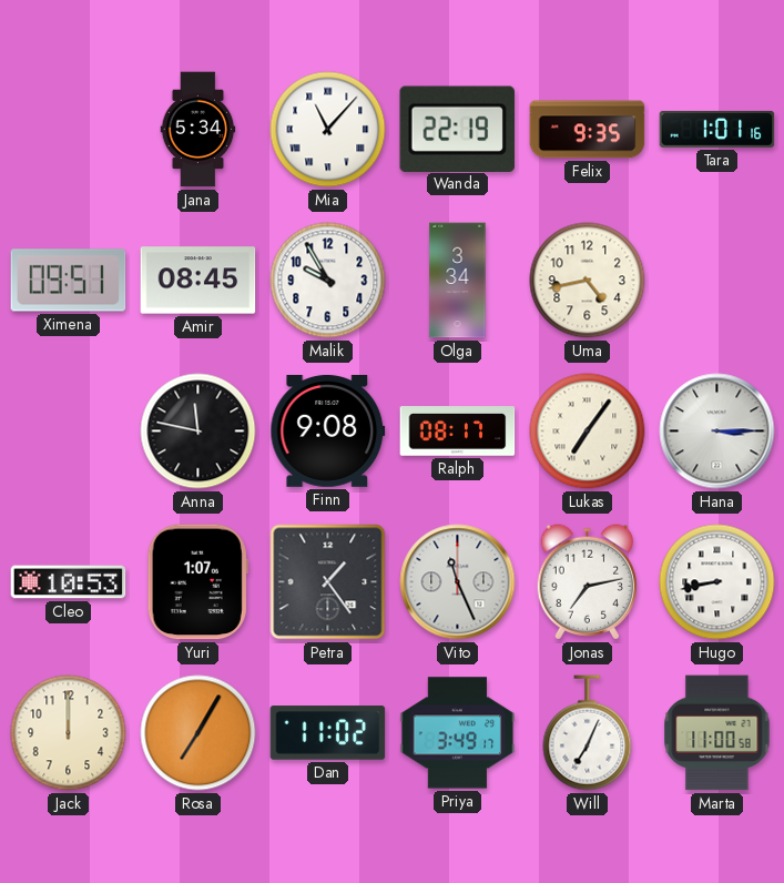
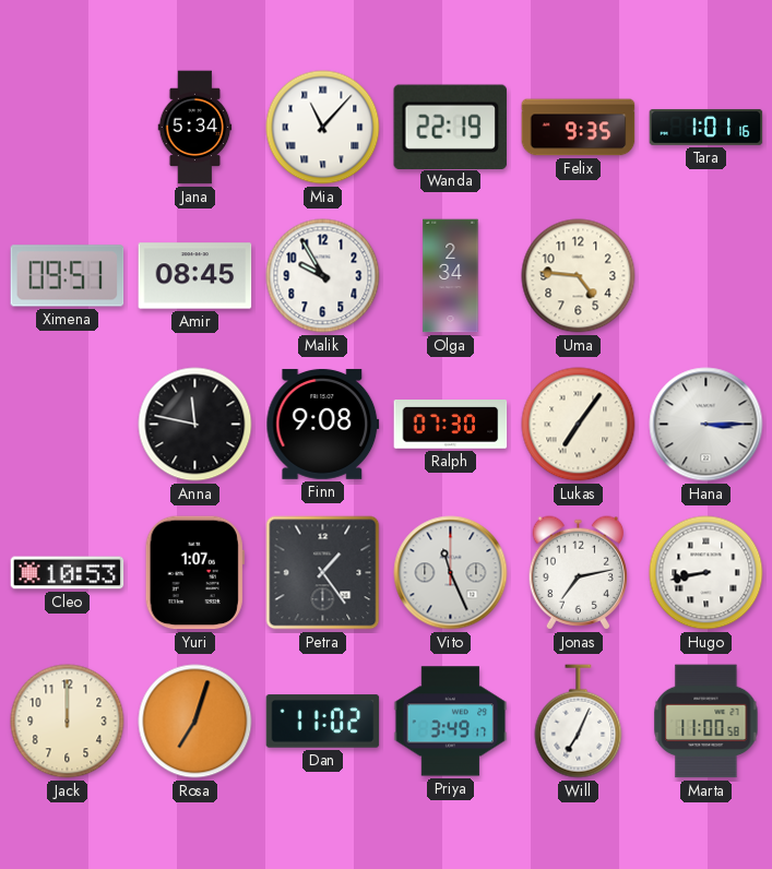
Olga: 3:34 -> 2:34
Uma: 4:43 -> 4:46
Ralph: 08:17 -> 07:30
Rosa: 7:05 -> 7:03
